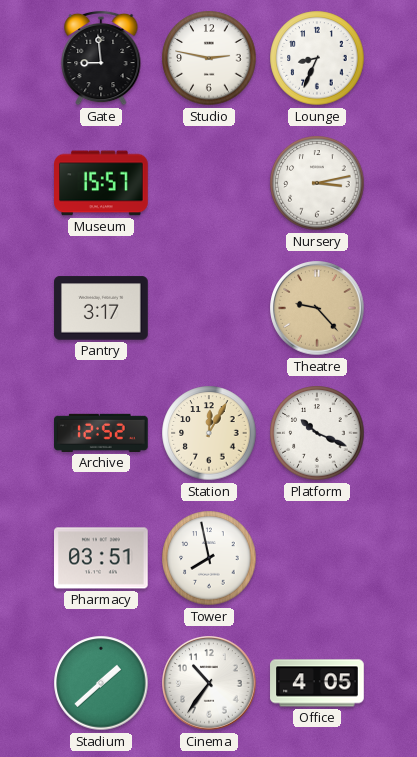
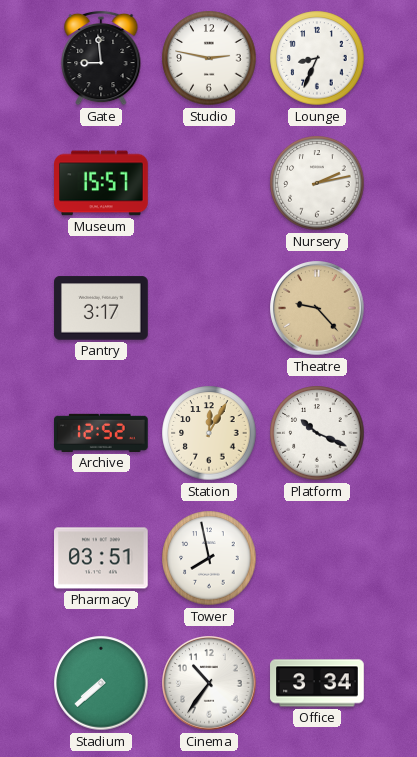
Nursery: 3:13 -> 2:13
Stadium: 1:38 -> 7:38
Office: 4:05 -> 3:34
